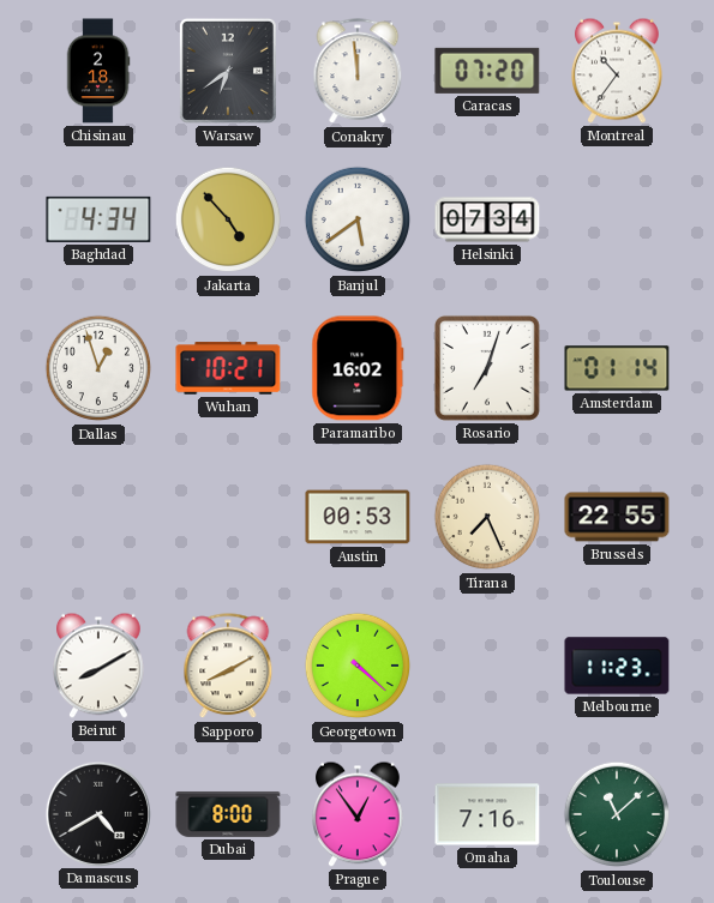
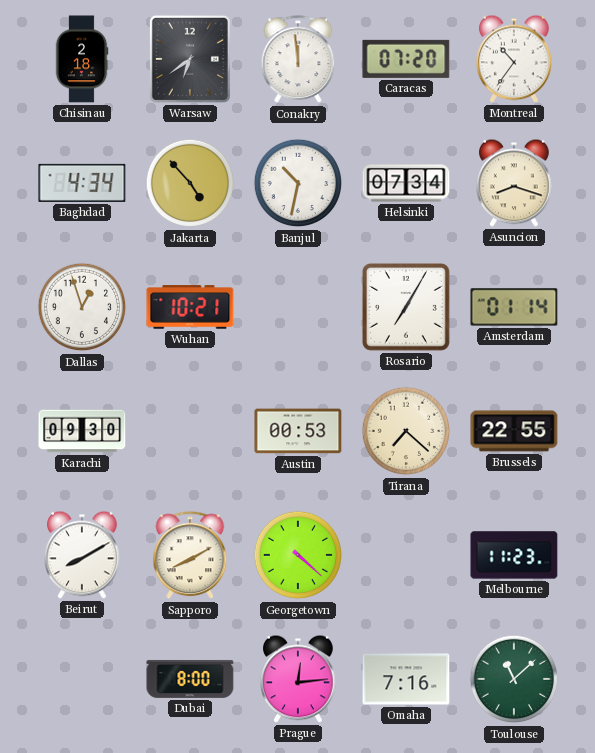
Banjul: 5:39 -> 10:32
Asuncion: none -> 8:18
Paramaribo: 16:02 -> none
Rosario: 7:03 -> 7:05
Karachi: none -> 09:30
Tirana: 7:26 -> 7:22
Damascus: 4:40 -> none
Prague: 12:54 -> 12:14
